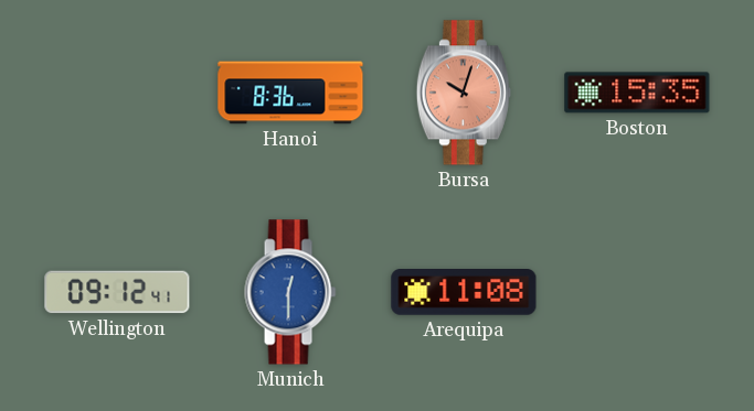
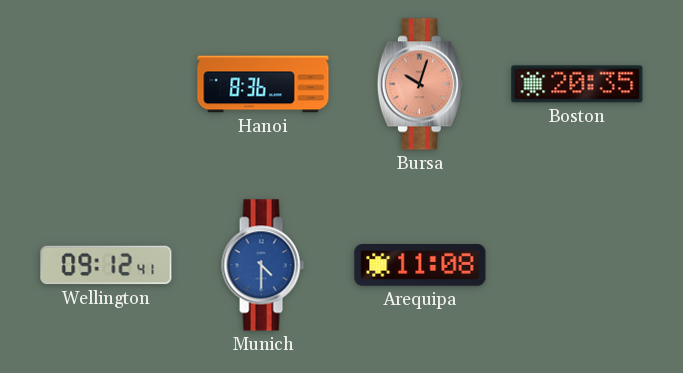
Boston: 15:35 -> 20:35
Munich: 12:30 -> 4:30
